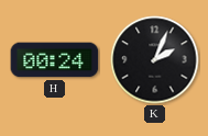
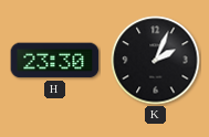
H: 00:24 -> 23:30
